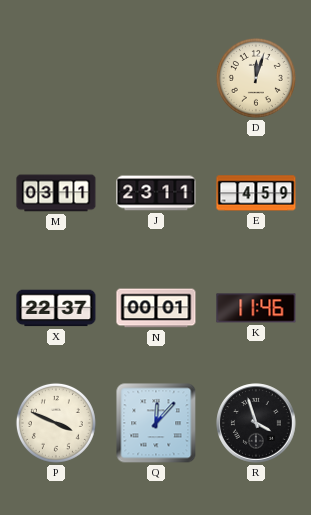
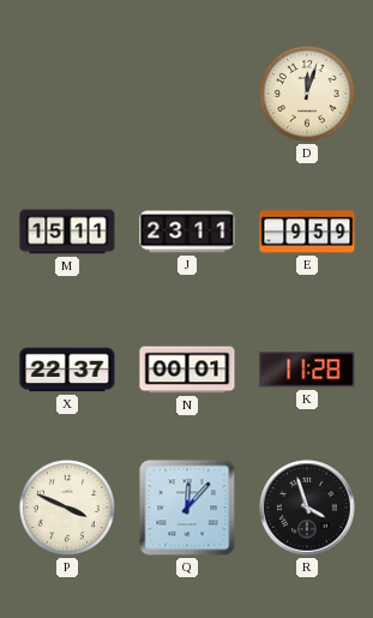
M: 03:11 -> 15:11
E: 4:59 -> 9:59
K: 11:46 -> 11:28
